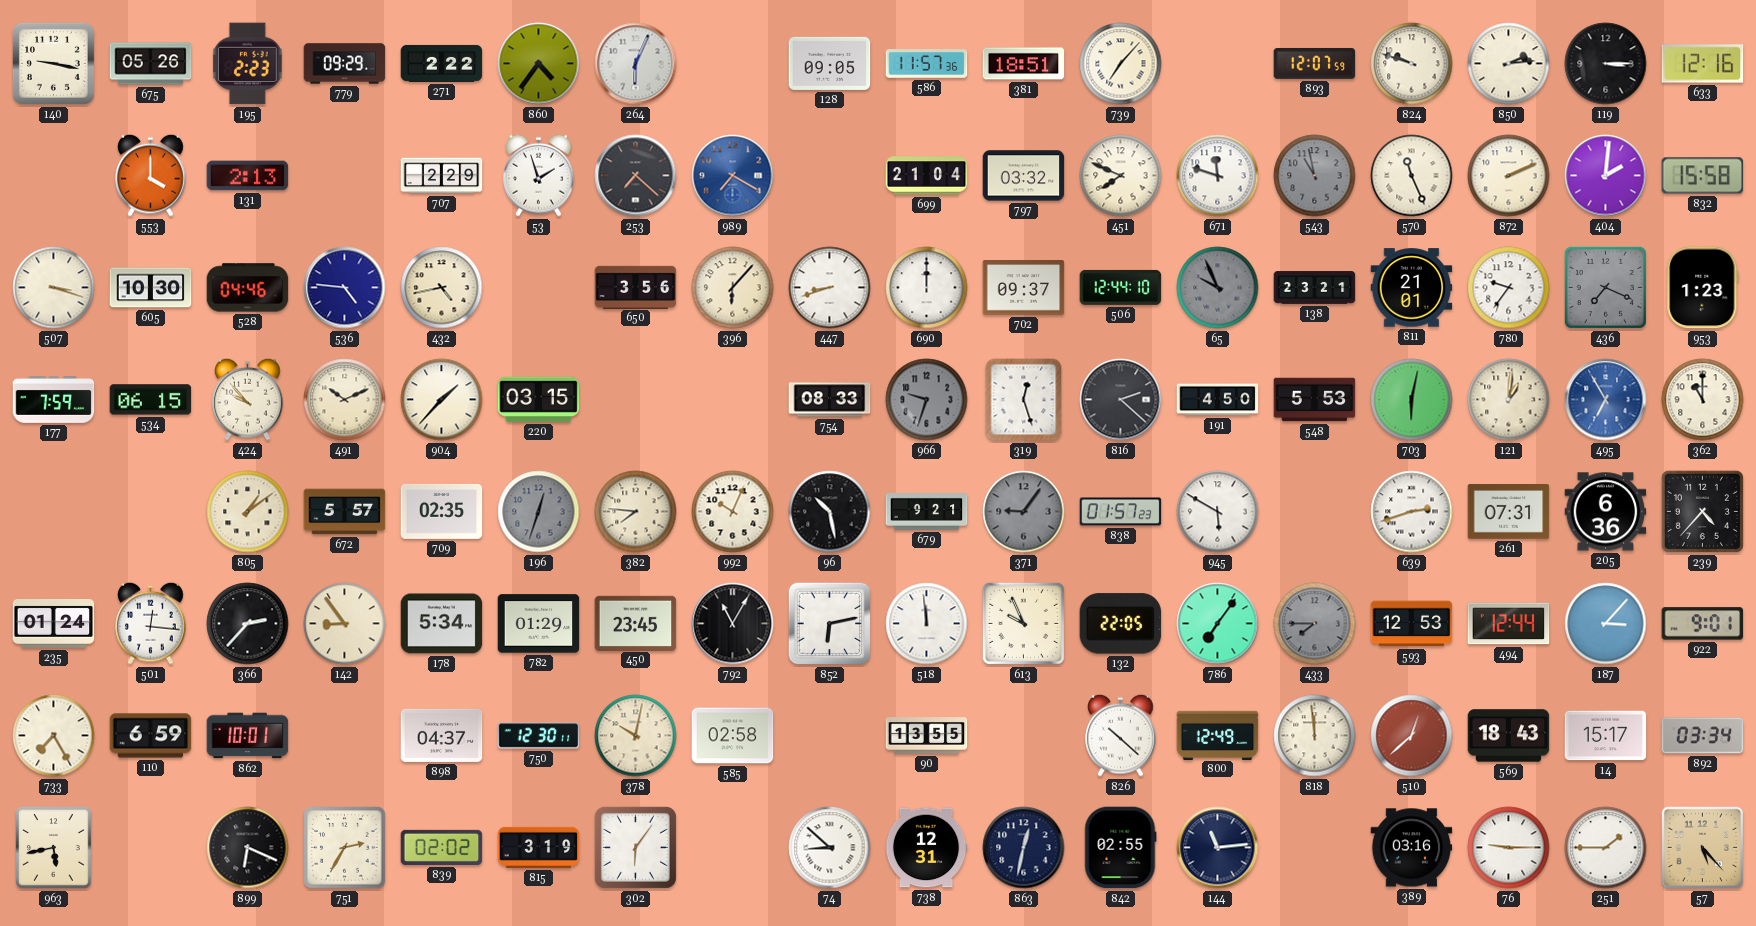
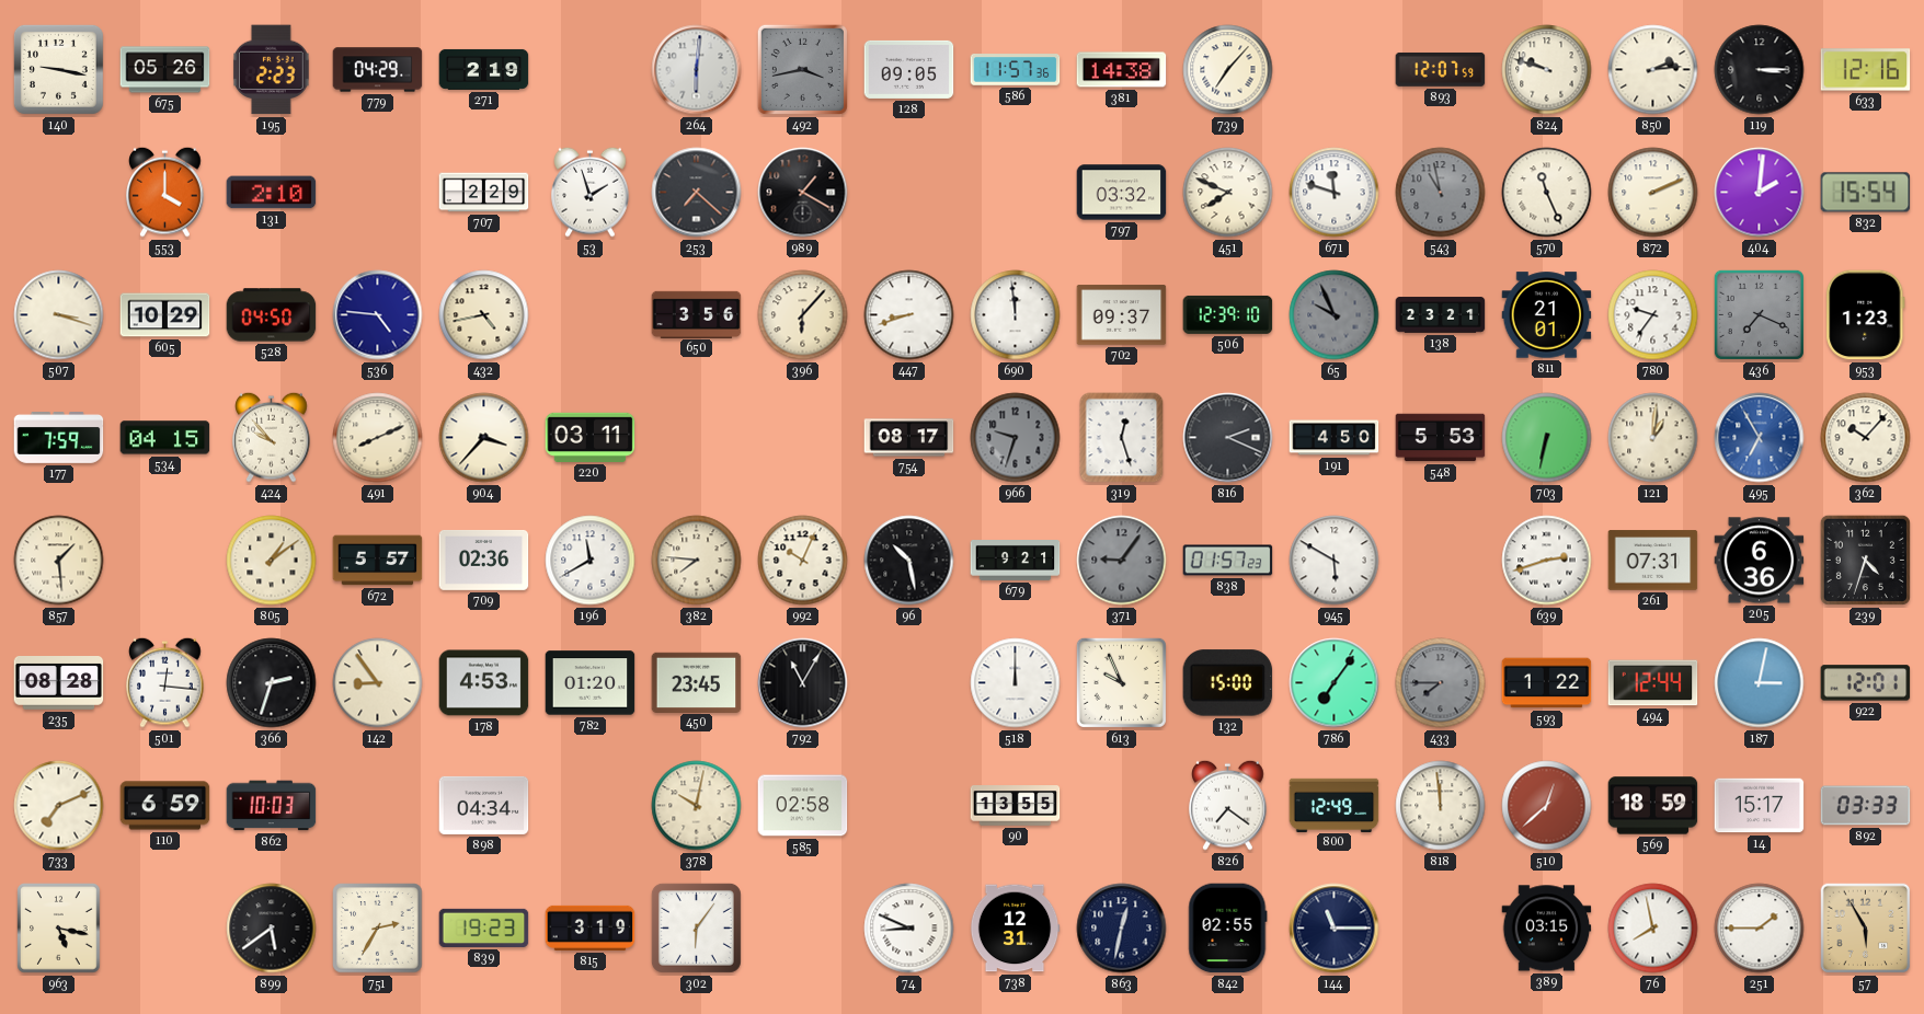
779: 09:29 -> 04:29
271: 2:22 -> 2:19
860: 4:36 -> none
264: 6:04 -> 6:01
492: none -> 3:43
381: 18:51 -> 14:38
131: 2:13 -> 2:10
989: 7:20 -> 1:20
989 dial: blue -> black
699: 21:04 -> none
832: 15:58 -> 15:54
605: 10:30 -> 10:29
528: 04:46 -> 04:50
690: 12:00 -> 11:59
506: 12:44 -> 12:39
534: 06:15 -> 04:15
491: 10:11 -> 8:11
904: 1:37 -> 3:37
220: 03:15 -> 03:11
754: 08:33 -> 08:17
816: 2:22 -> 2:19
703: 6:02 -> 6:32
362: 11:00 -> 10:07
857: none -> 1:29
709: 02:35 -> 02:36
196: 12:33 -> 11:40
196 dial: grey -> white
239: 4:37 -> 4:33
235: 01:24 -> 08:28
366: 2:37 -> 2:33
178: 5:34 -> 4:53
782: 01:29 -> 01:20
852: 6:13 -> none
518: 11:59 -> 12:00
132: 22:05 -> 15:00
593: 12:53 -> 1:22
187: 3:07 -> 3:02
922: 9:01 -> 12:01
733: 7:25 -> 7:11
862: 10:01 -> 10:03
898: 04:37 -> 04:34
750: 12:30 -> none
826: 10:22 -> 7:21
569: 18:43 -> 18:59
892: 03:34 -> 03:33
963: 5:43 -> 5:17
899: 6:19 -> 5:39
839: 02:02 -> 19:23
74: 8:52 -> 8:49
144: 11:14 -> 11:15
389: 03:16 -> 03:15
76: 9:15 -> 7:58
57: 5:23 -> 5:55
